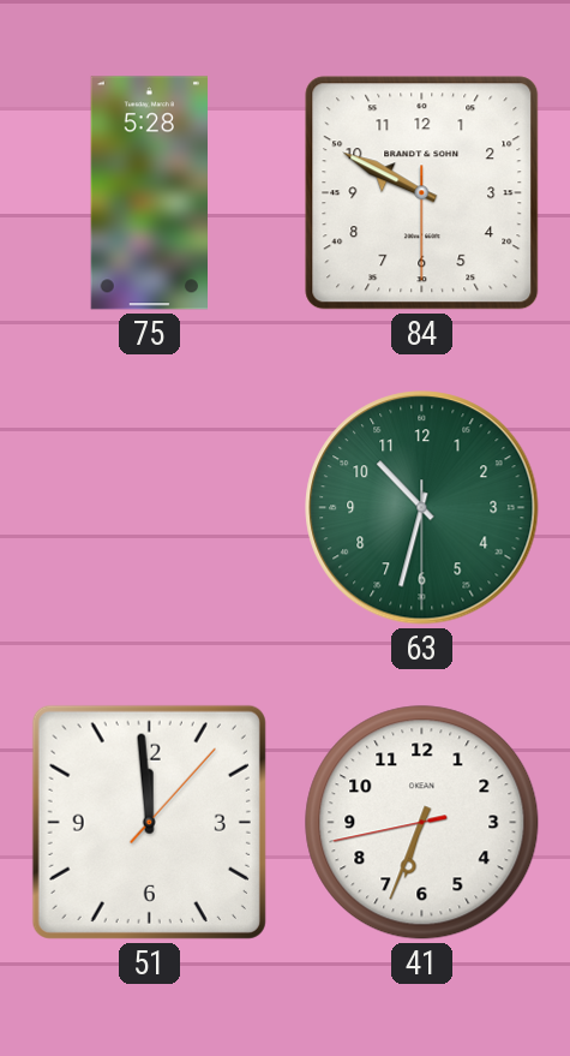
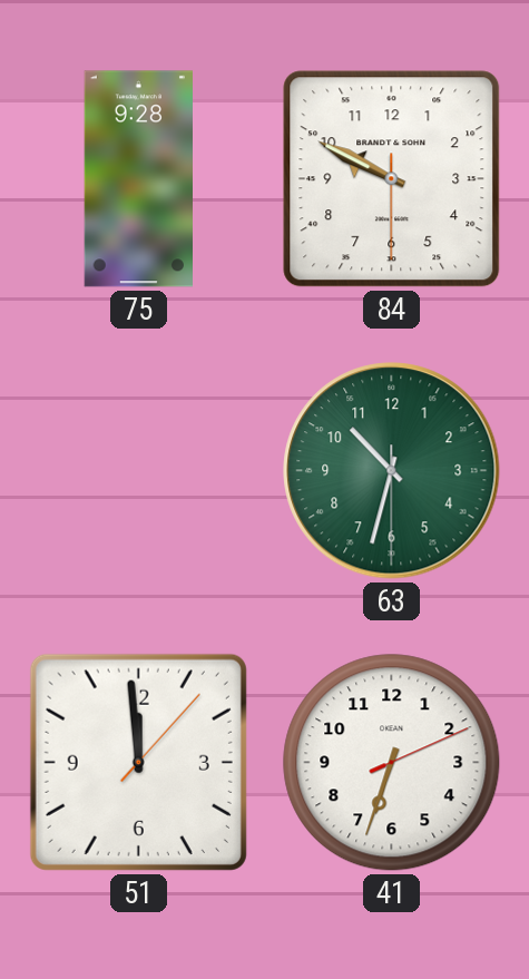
75: 5:28 -> 9:28
41: 6:33:43 -> 6:33:11
